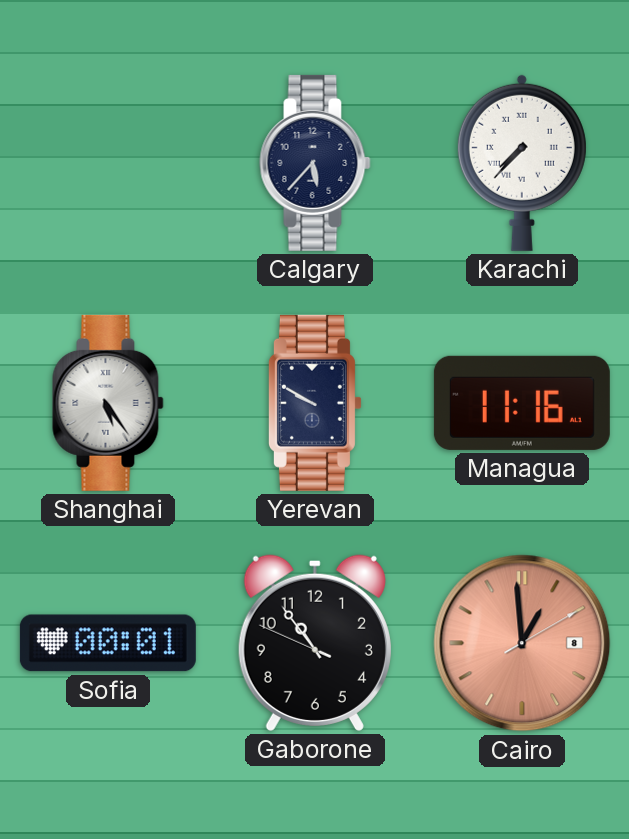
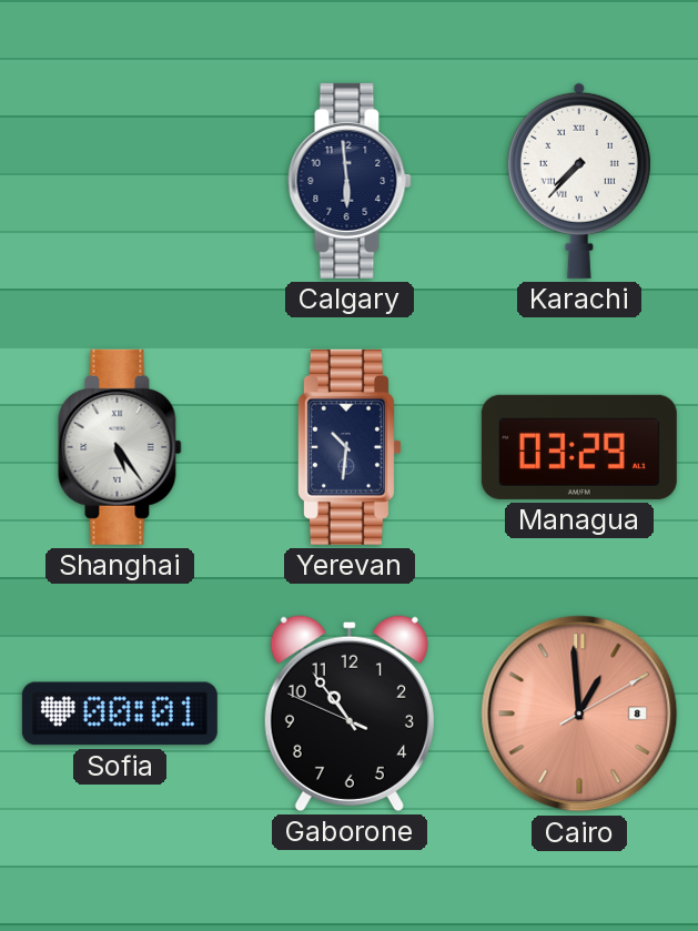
Calgary: 5:37 -> 5:59
Yerevan: 9:50 -> 10:31
Managua: 11:16 -> 03:29
